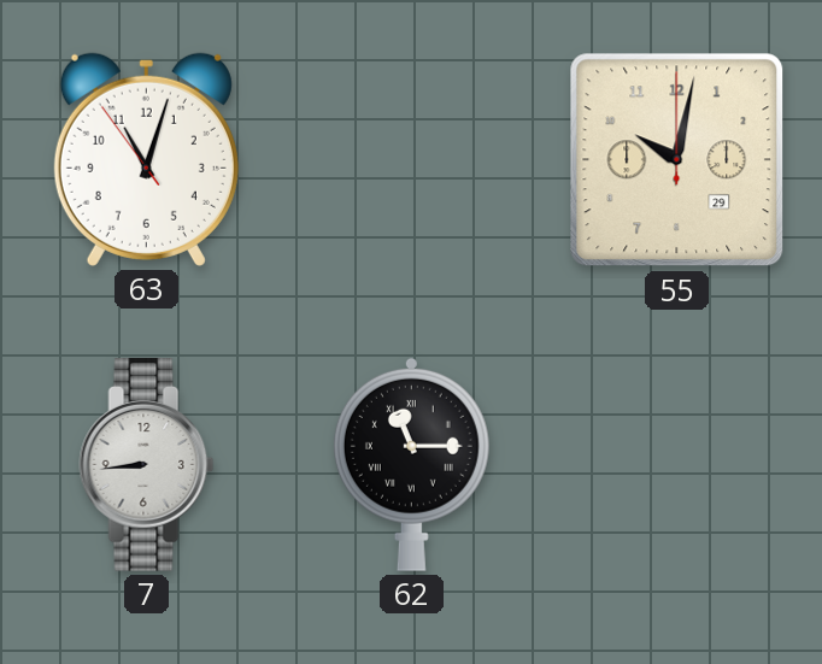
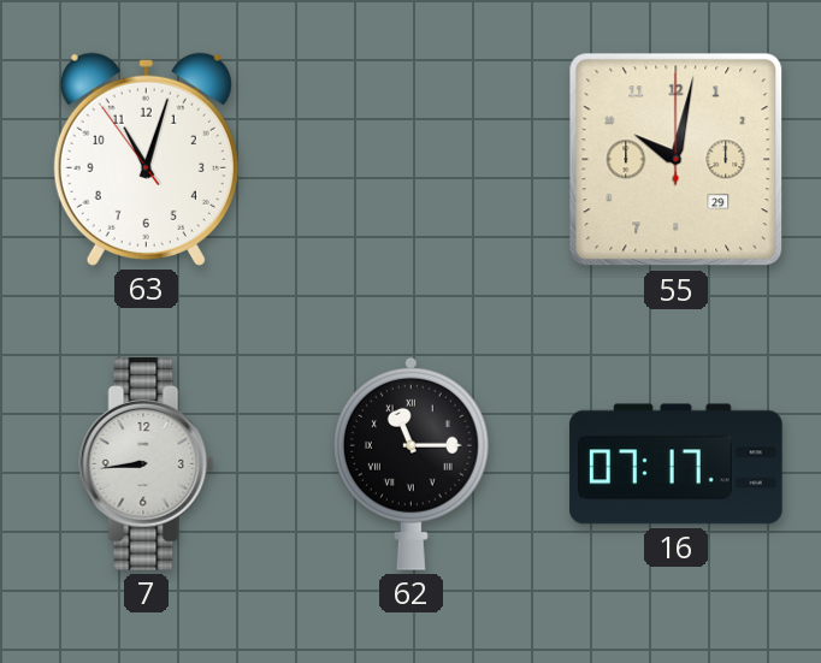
16: none -> 07:17
